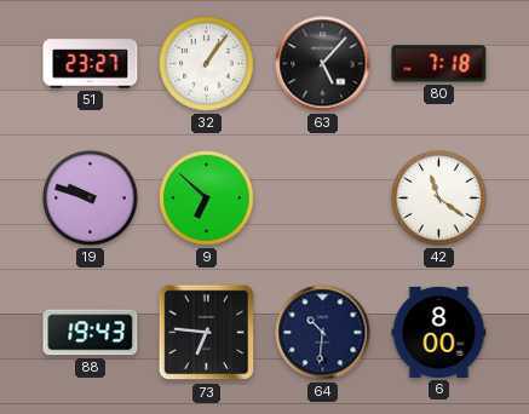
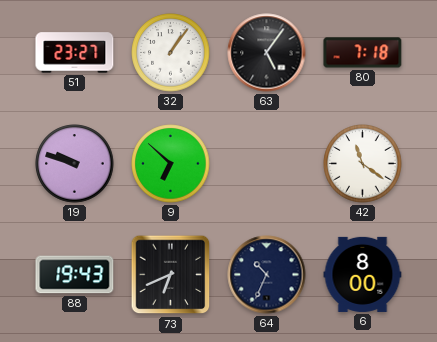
63: 5:07 -> 5:06
73: 6:46 -> 6:41
64: 10:31 -> 10:34
